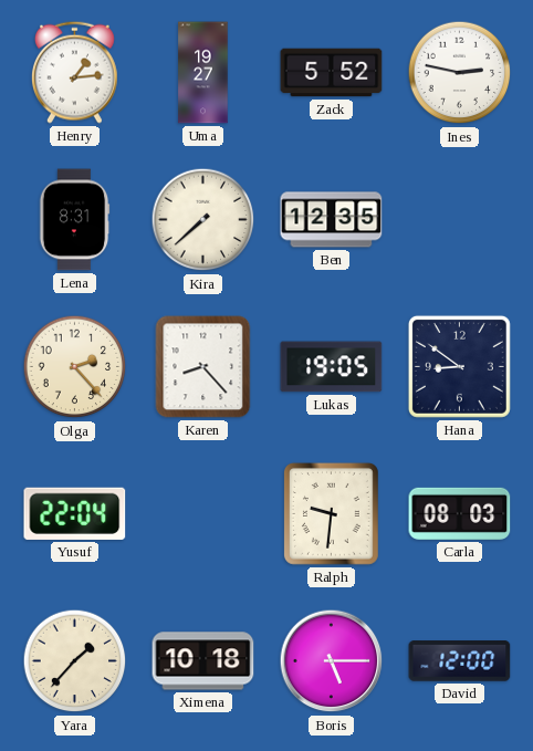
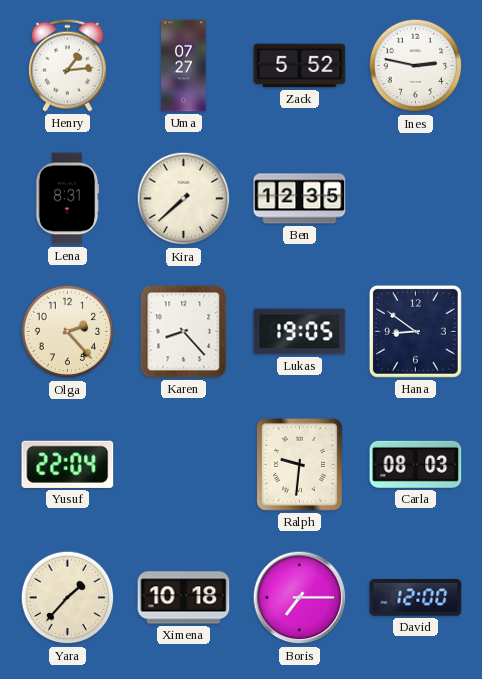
Uma: 19:27 -> 07:27
Boris: 5:15 -> 7:15
